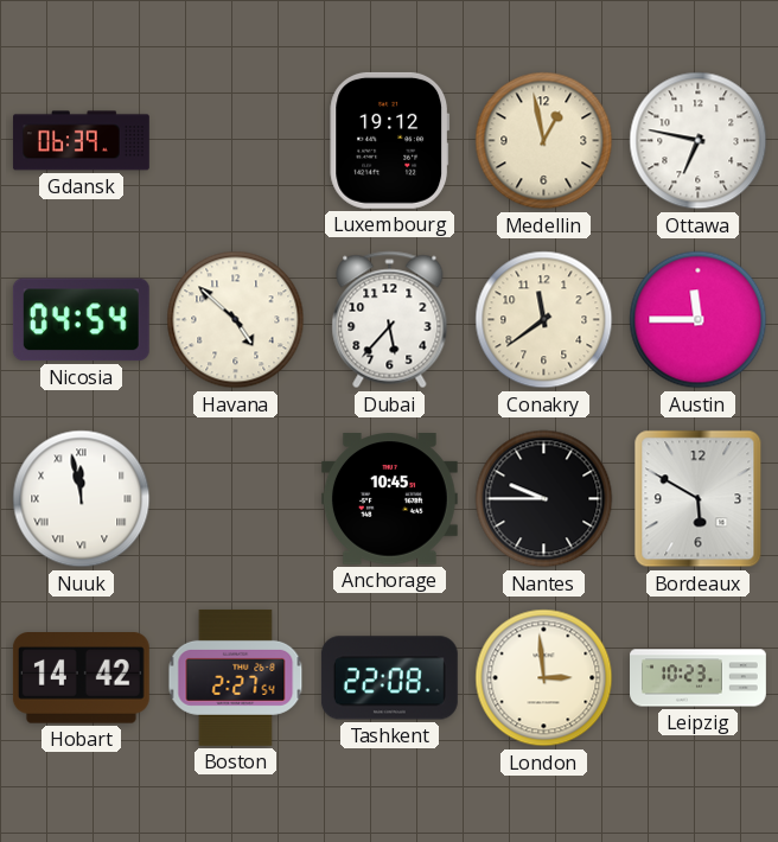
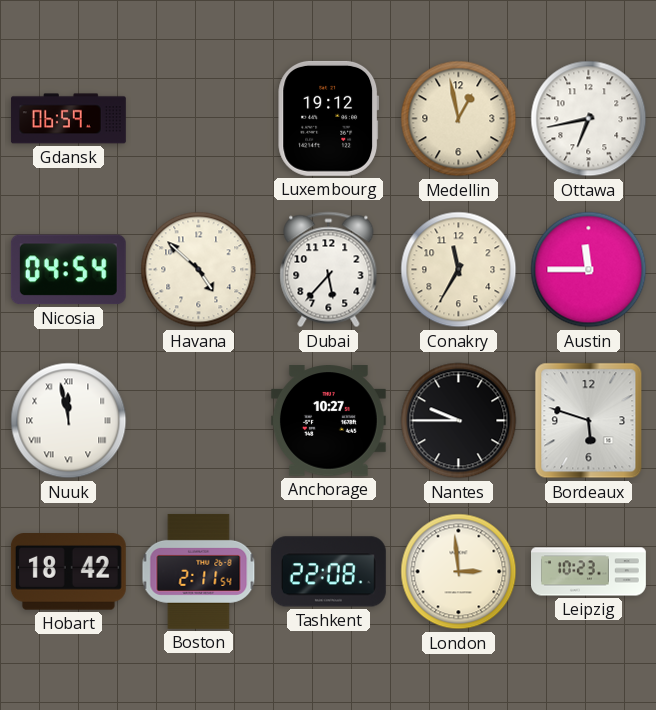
Gdansk: 06:39 -> 06:59
Ottawa: 6:47 -> 6:43
Conakry: 11:39 -> 11:35
Anchorage: 10:45 -> 10:27
Bordeaux: 5:50 -> 5:48
Hobart: 14:42 -> 18:42
Boston: 2:27 -> 2:11
